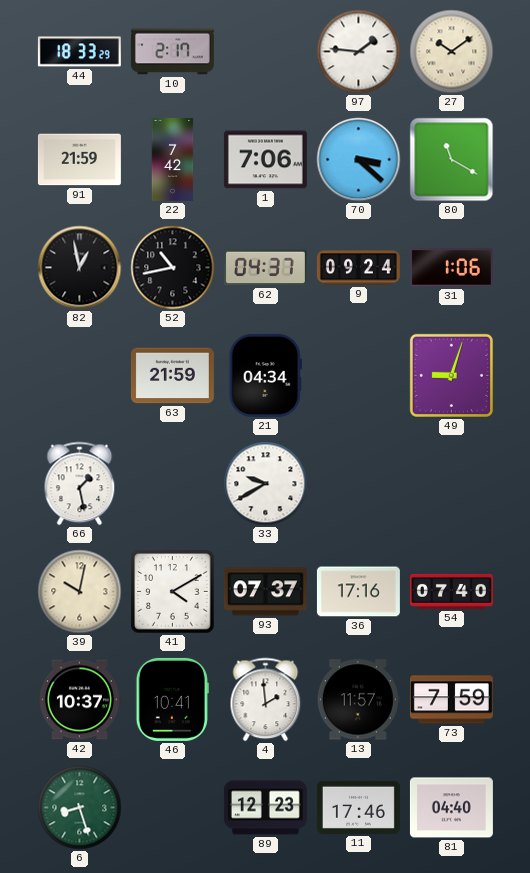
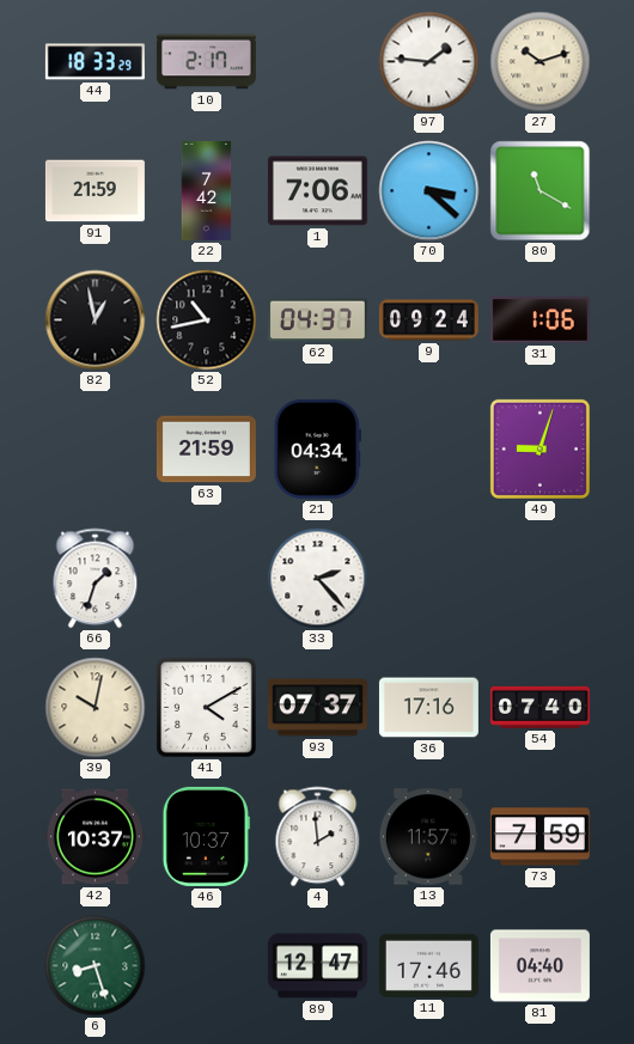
27: 10:09 -> 10:12
66: 1:28 -> 1:33
33: 9:40 -> 2:23
46: 10:41 -> 10:37
89: 12:23 -> 12:47
